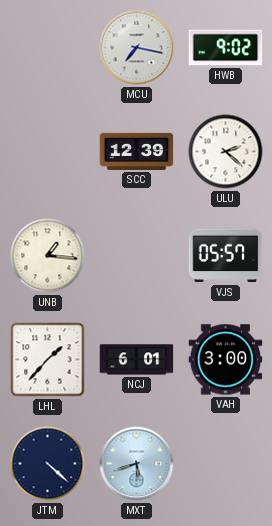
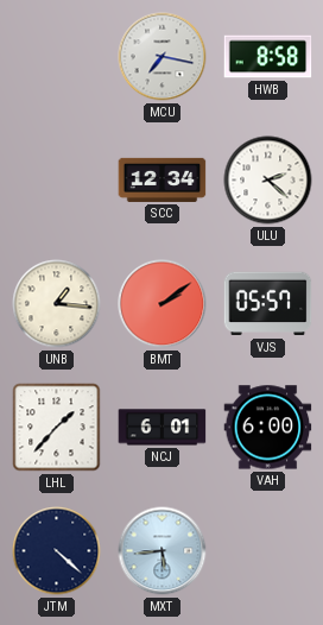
HWB: 9:02 -> 8:58
SCC: 12:39 -> 12:34
BMT: none -> 2:09
VAH: 3:00 -> 6:00
MXT: 5:42 -> 5:44
